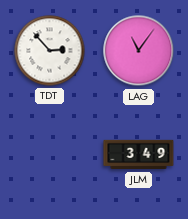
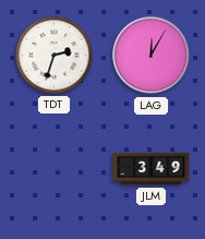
TDT: 2:53 -> 2:33
LAG: 11:06 -> 12:05
